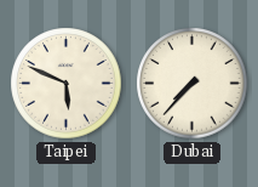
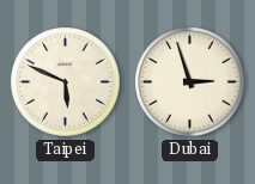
Dubai: 7:37 -> 2:57
